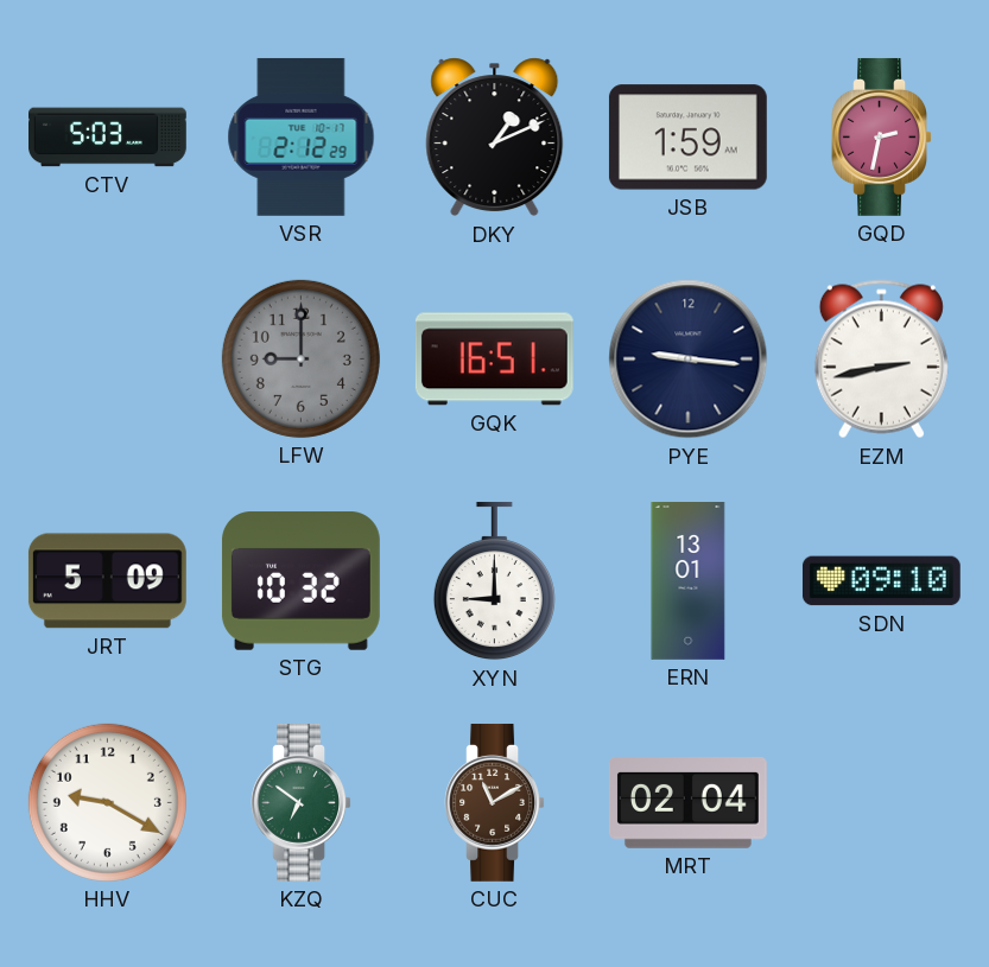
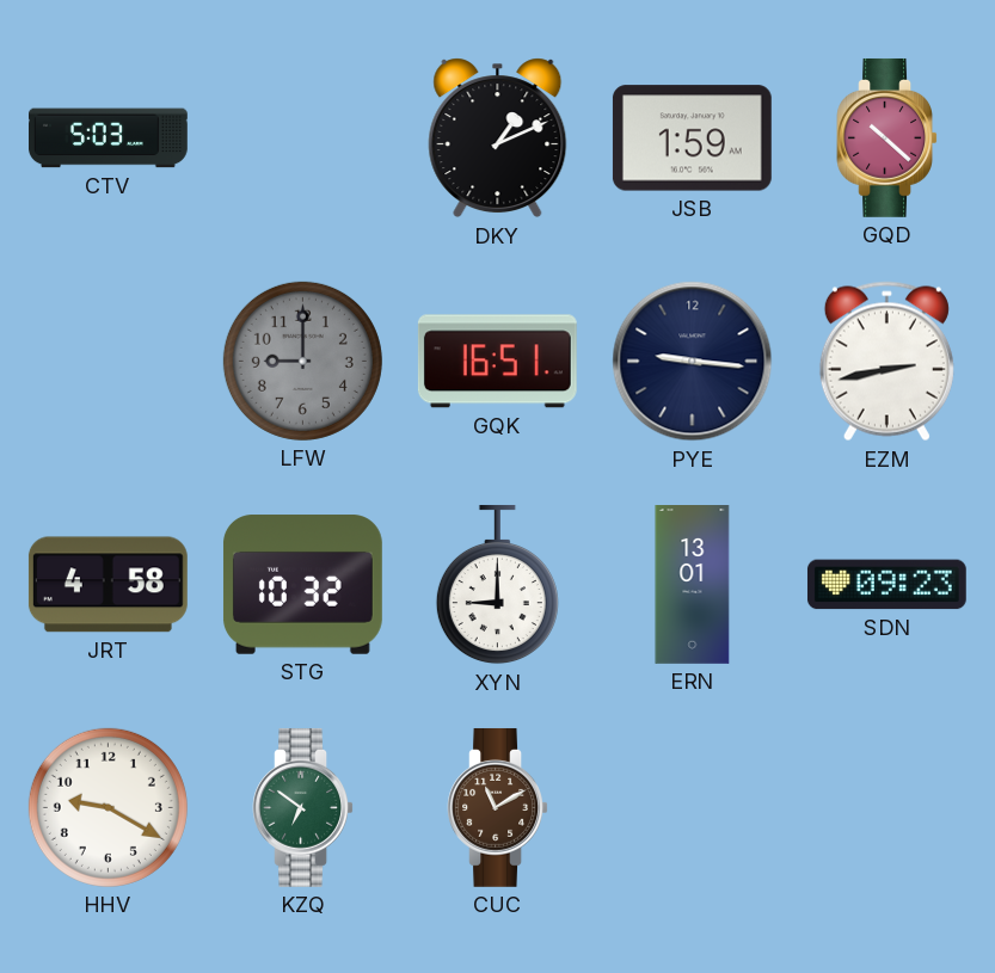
VSR: 2:12 -> none
GQD: 2:32 -> 10:22
JRT: 5:09 -> 4:58
SDN: 09:10 -> 09:23
MRT: 02:04 -> none
